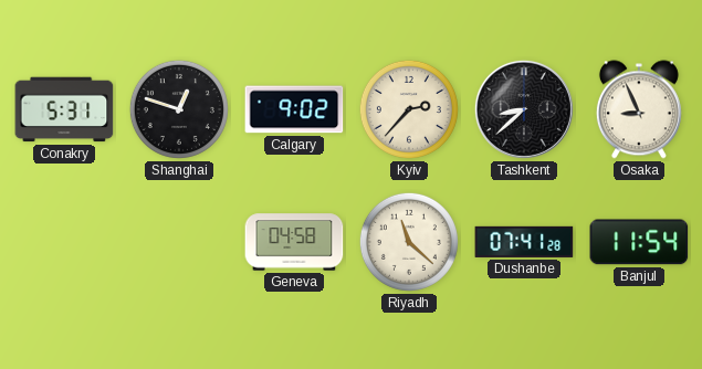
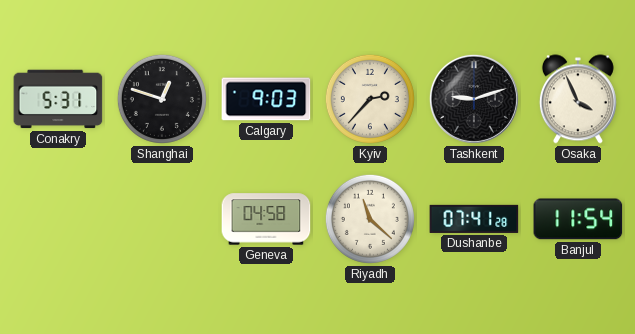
Calgary: 9:02 -> 9:03
Tashkent: 8:38 -> 9:12
Osaka: 8:56 -> 3:56
